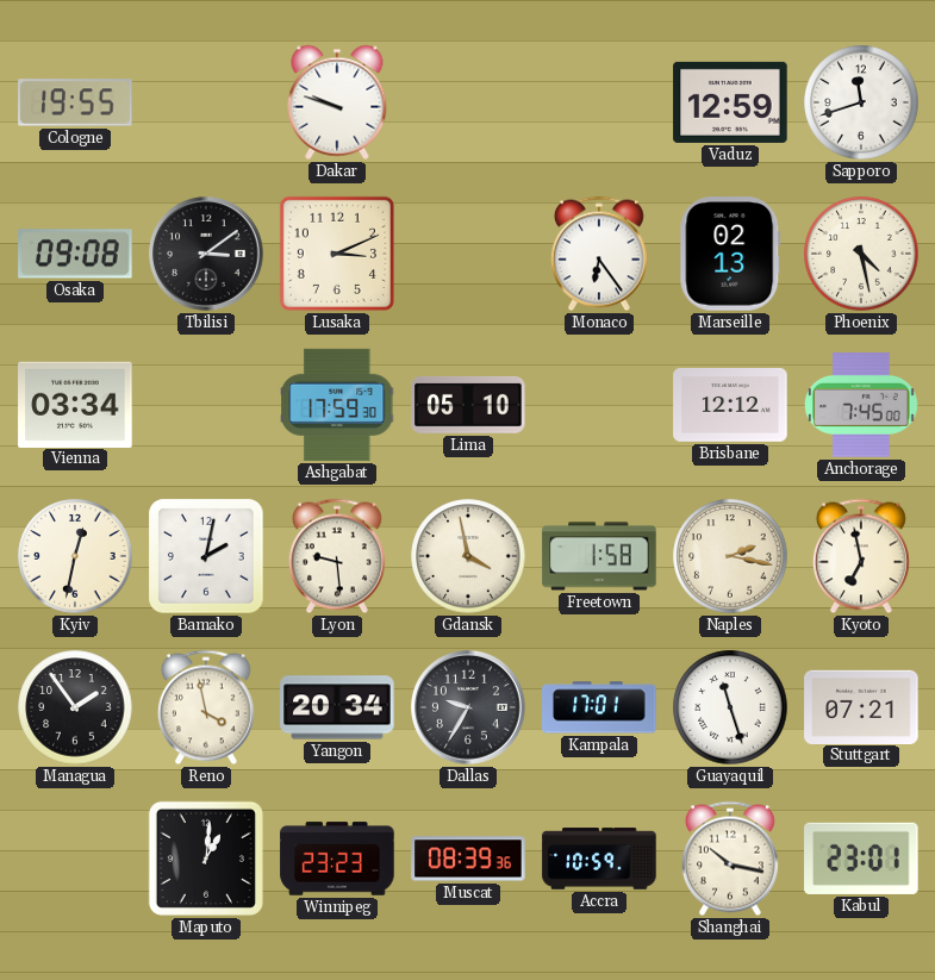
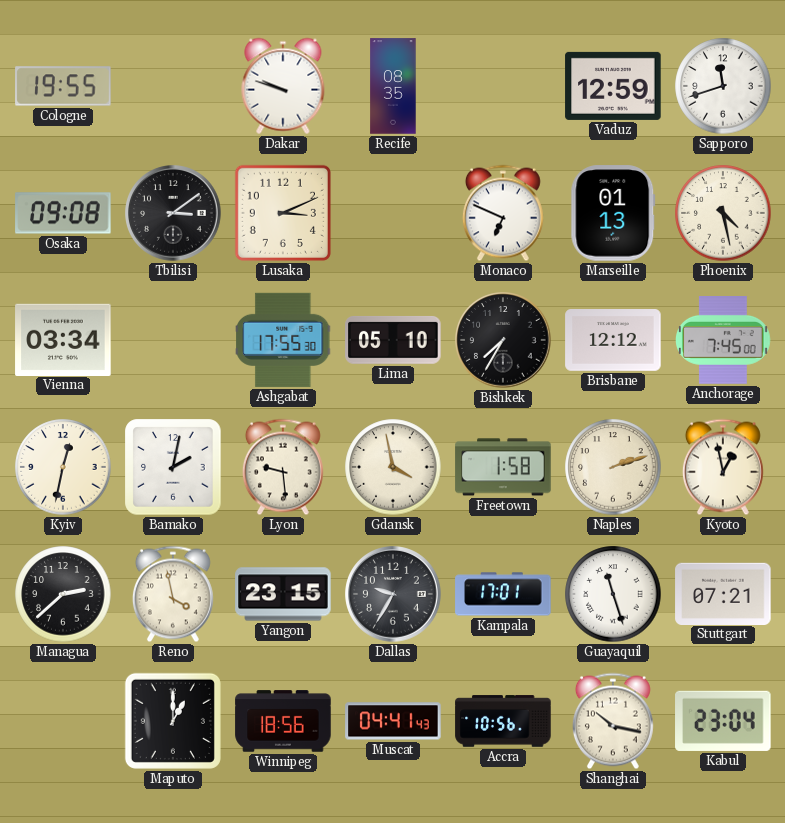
Recife: none -> 08:35
Monaco: 6:24 -> 6:49
Marseille: 02:13 -> 01:13
Ashgabat: 17:59 -> 17:55
Bishkek: none -> 7:35
Naples: 2:17 -> 2:12
Kyoto: 6:58 -> 12:58
Managua: 1:54 -> 2:38
Yangon: 20:34 -> 23:15
Maputo: 1:01 -> 1:00
Winnipeg: 23:23 -> 18:56
Muscat: 08:39 -> 04:41
Accra: 10:59 -> 10:56
Kabul: 23:01 -> 23:04
